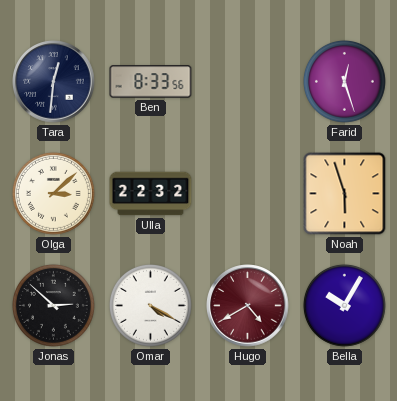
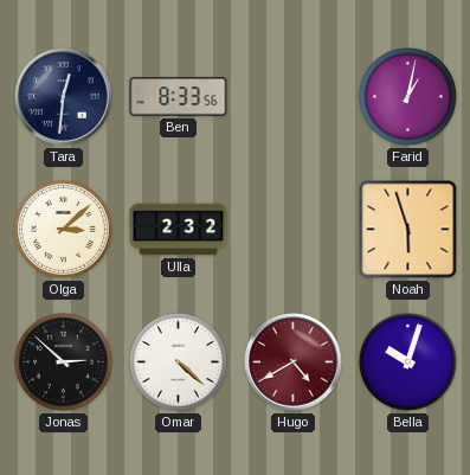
Farid: 12:27 -> 1:02
Ulla: 22:32 -> 2:32
Omar: 4:20 -> 4:22
Bella: 10:05 -> 10:03
